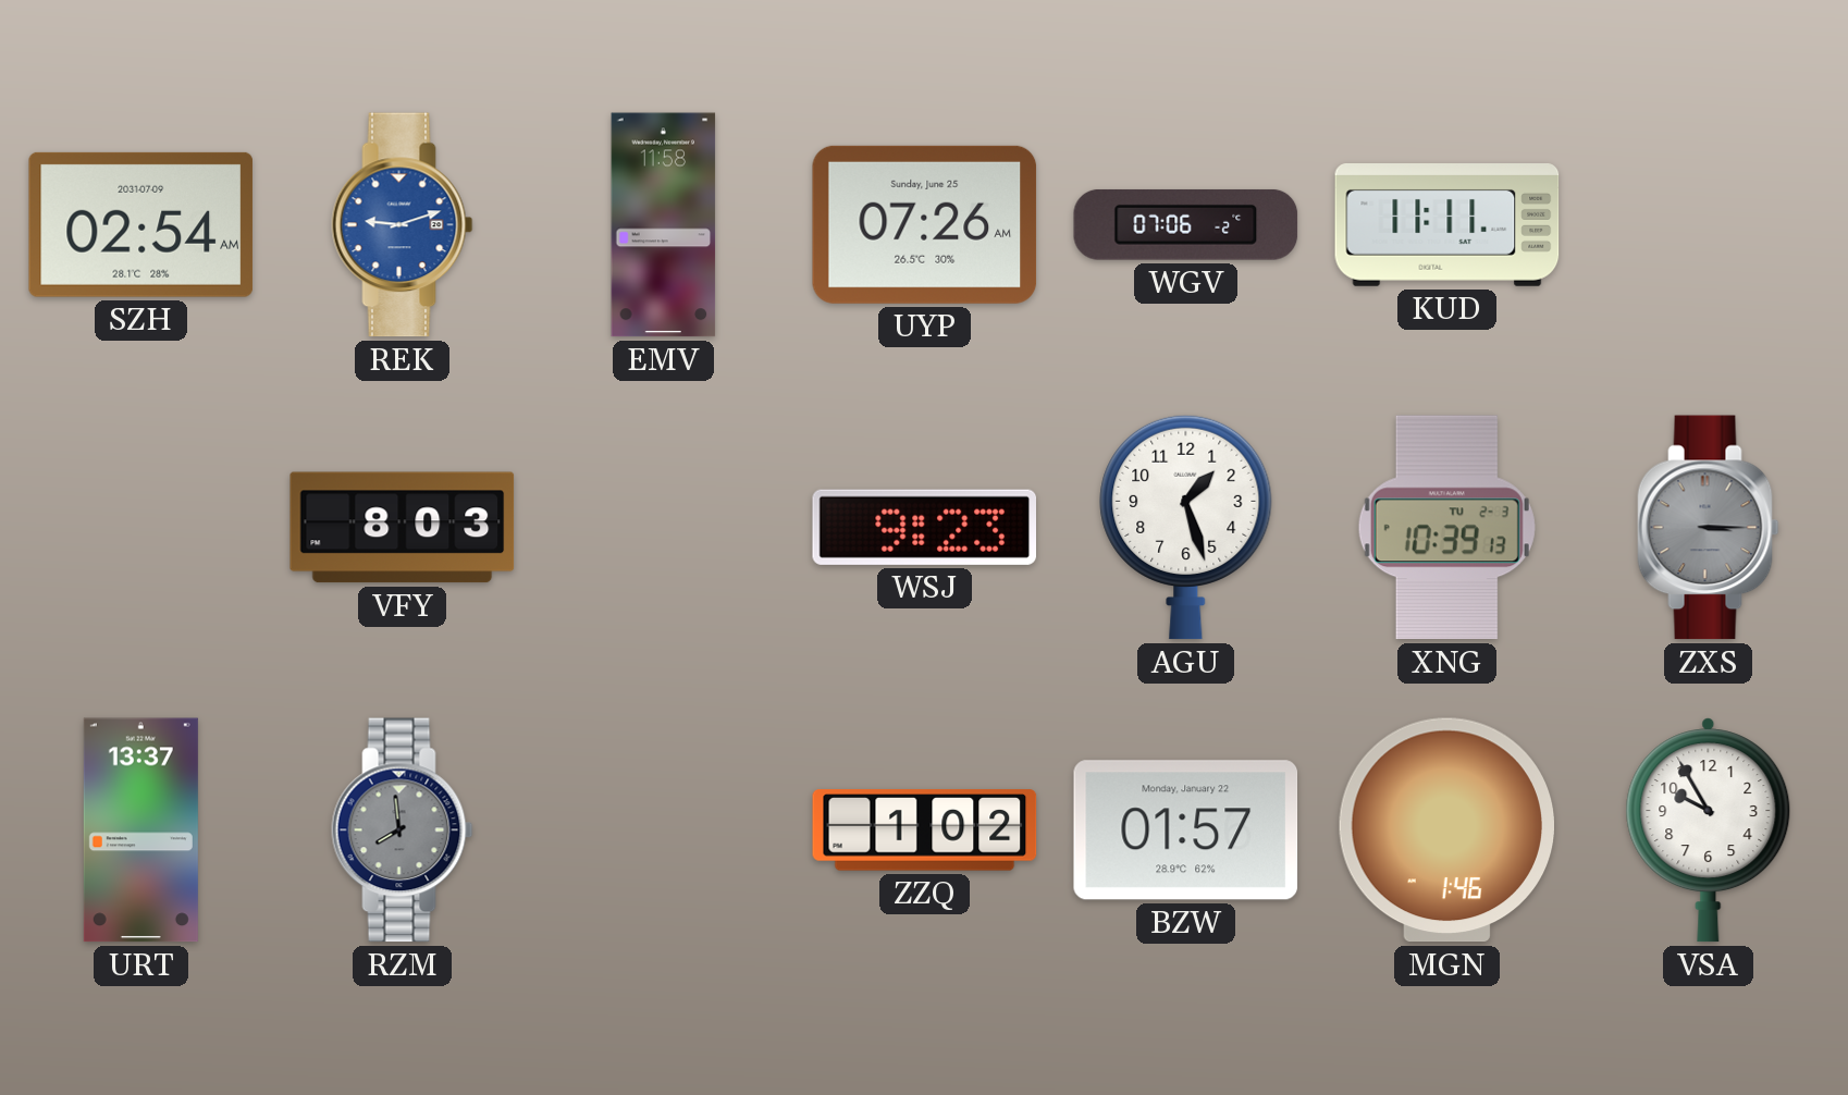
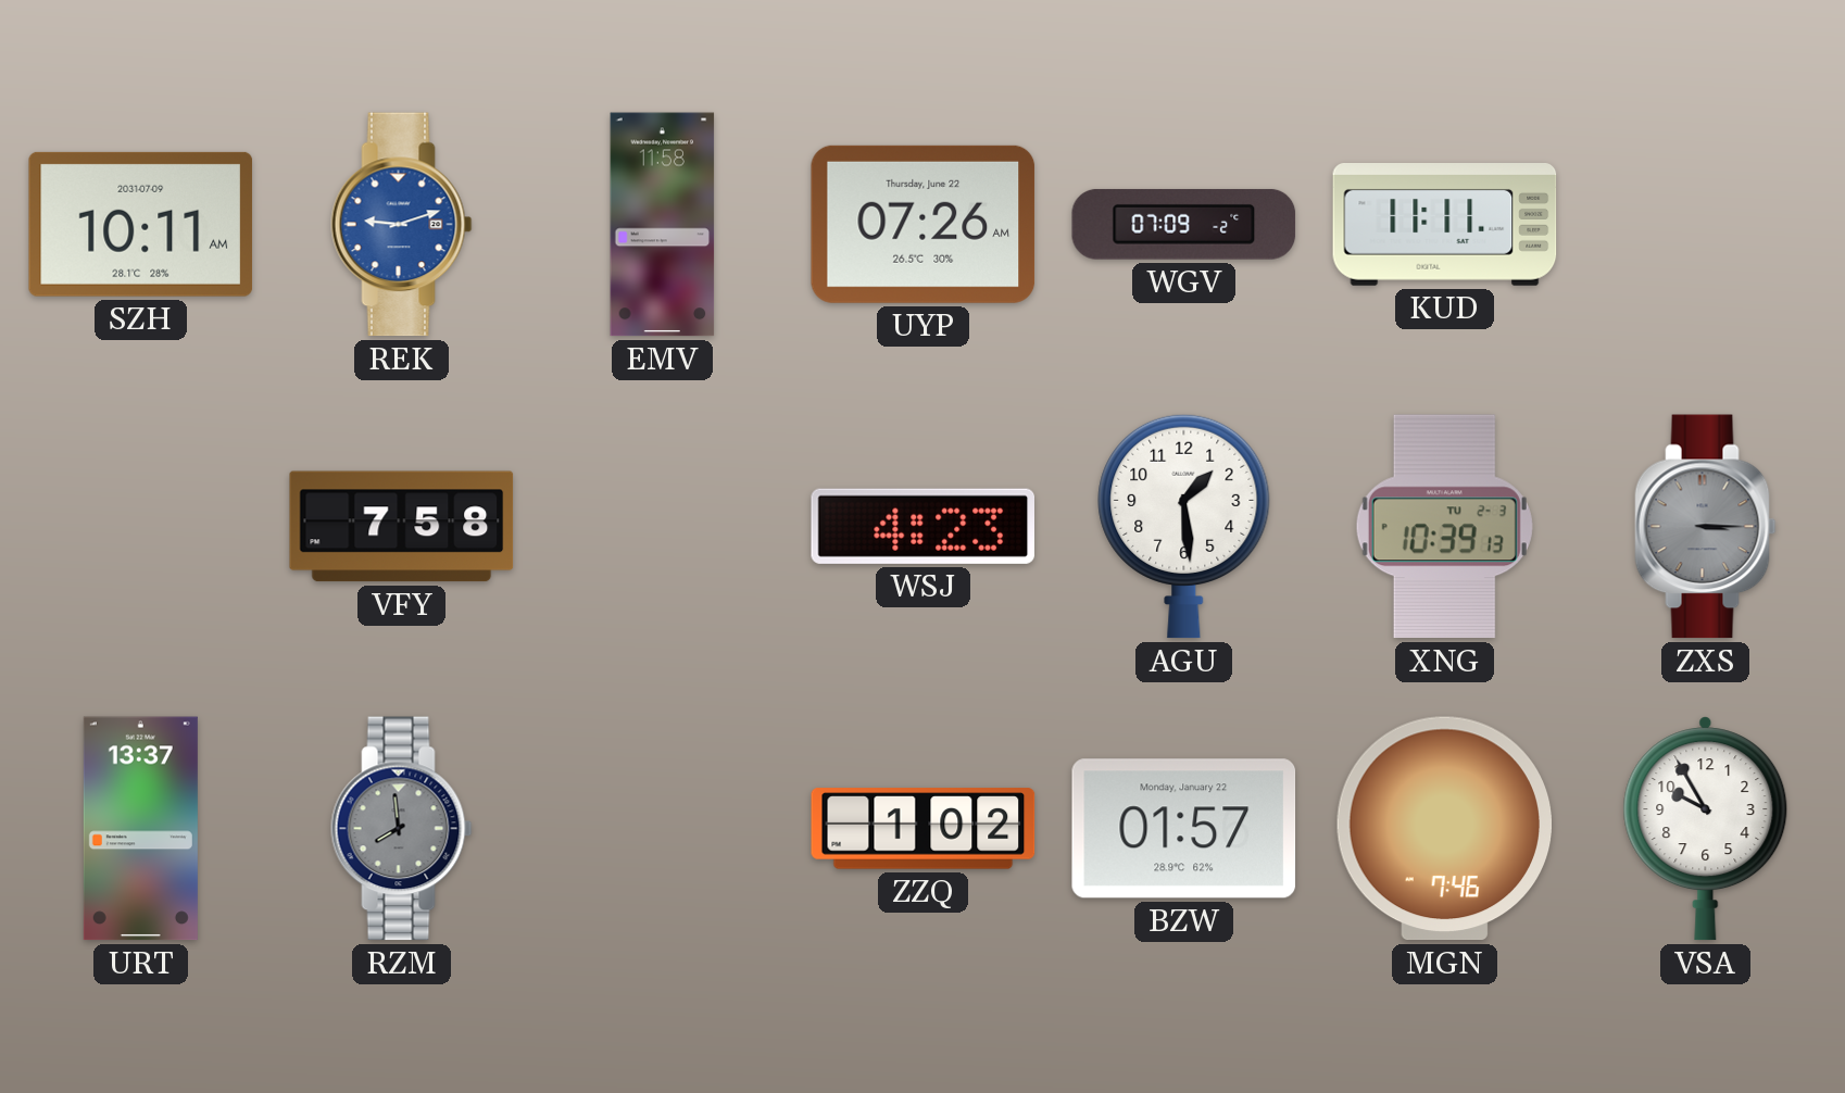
SZH: 02:54 -> 10:11
UYP date: Sunday, June 25 -> Thursday, June 22
WGV: 07:06 -> 07:09
VFY: 8:03 -> 7:58
WSJ: 9:23 -> 4:23
AGU: 1:27 -> 1:29
MGN: 1:46 -> 7:46
